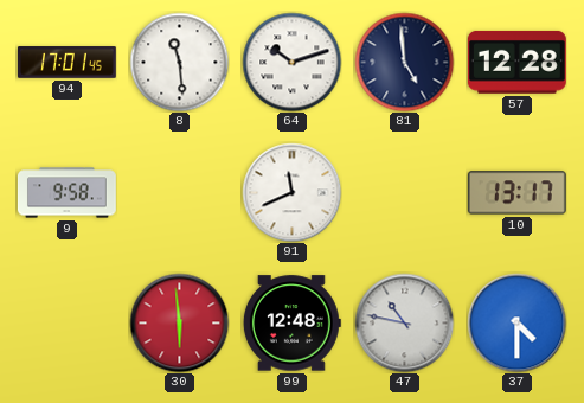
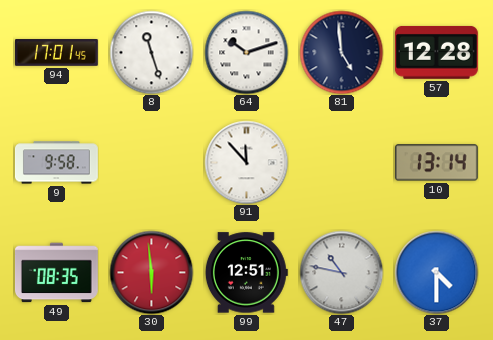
8: 11:29 -> 11:27
91: 11:41 -> 11:53
10: 13:17 -> 13:14
49: none -> 08:35
99: 12:48 -> 12:51
